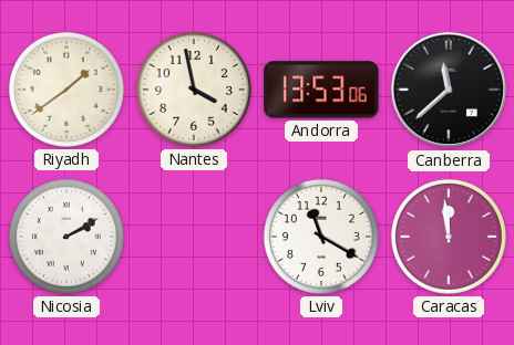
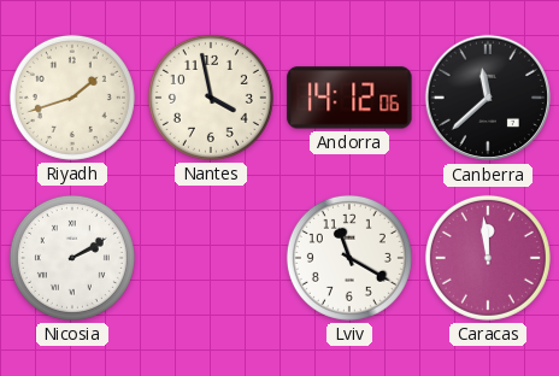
Riyadh: 1:39 -> 1:42
Andorra: 13:53 -> 14:12
